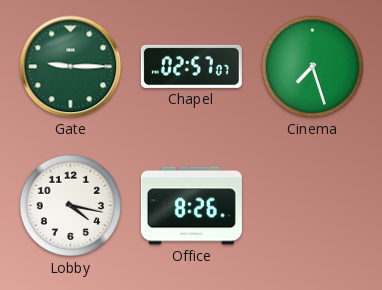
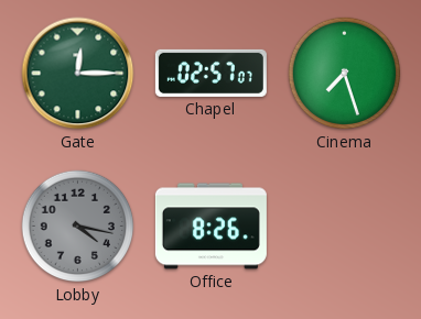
Gate: 9:15 -> 12:15
Lobby dial: white -> grey
